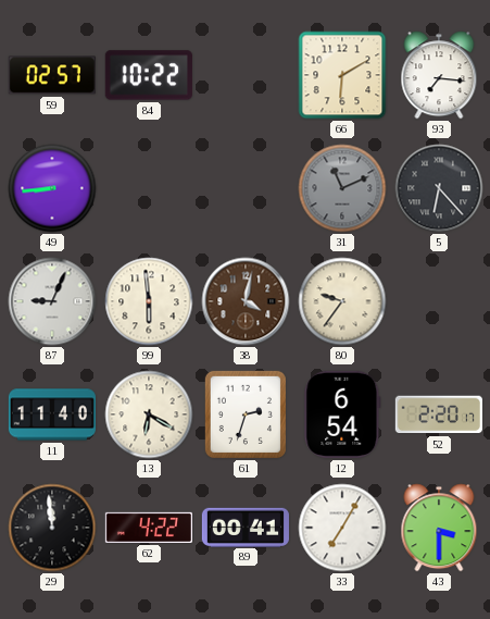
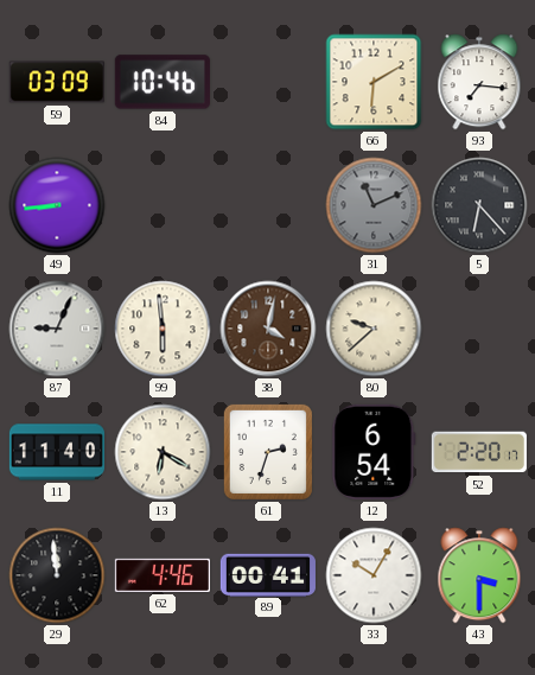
59: 02:57 -> 03:09
84: 10:22 -> 10:46
80: 9:36 -> 9:38
62: 4:22 -> 4:46
33: 7:05 -> 10:05
